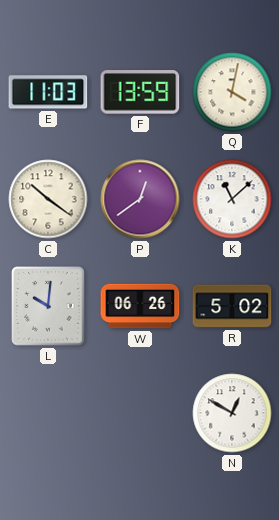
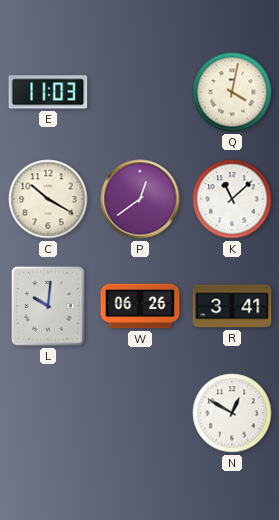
F: 13:59 -> none
C: 10:21 -> 10:20
R: 5:02 -> 3:41
